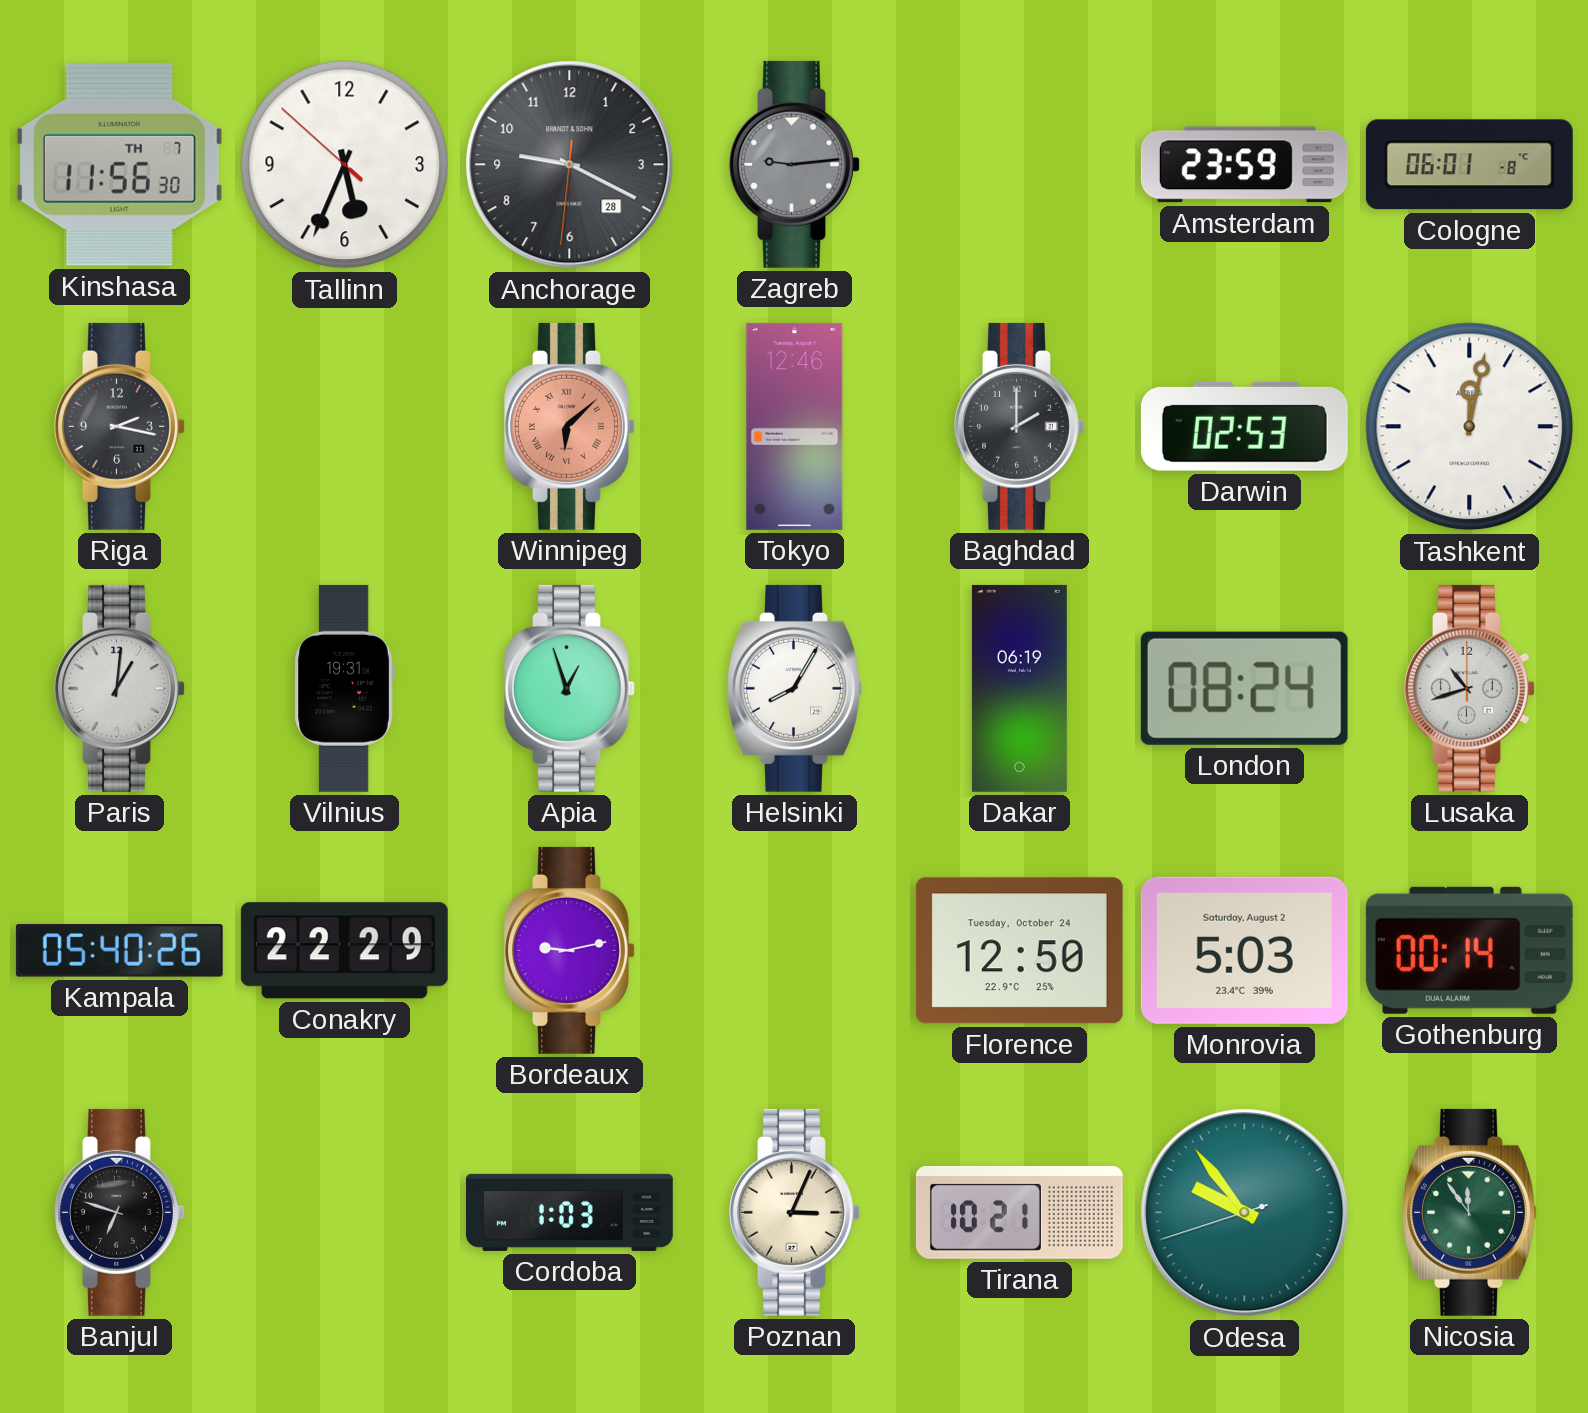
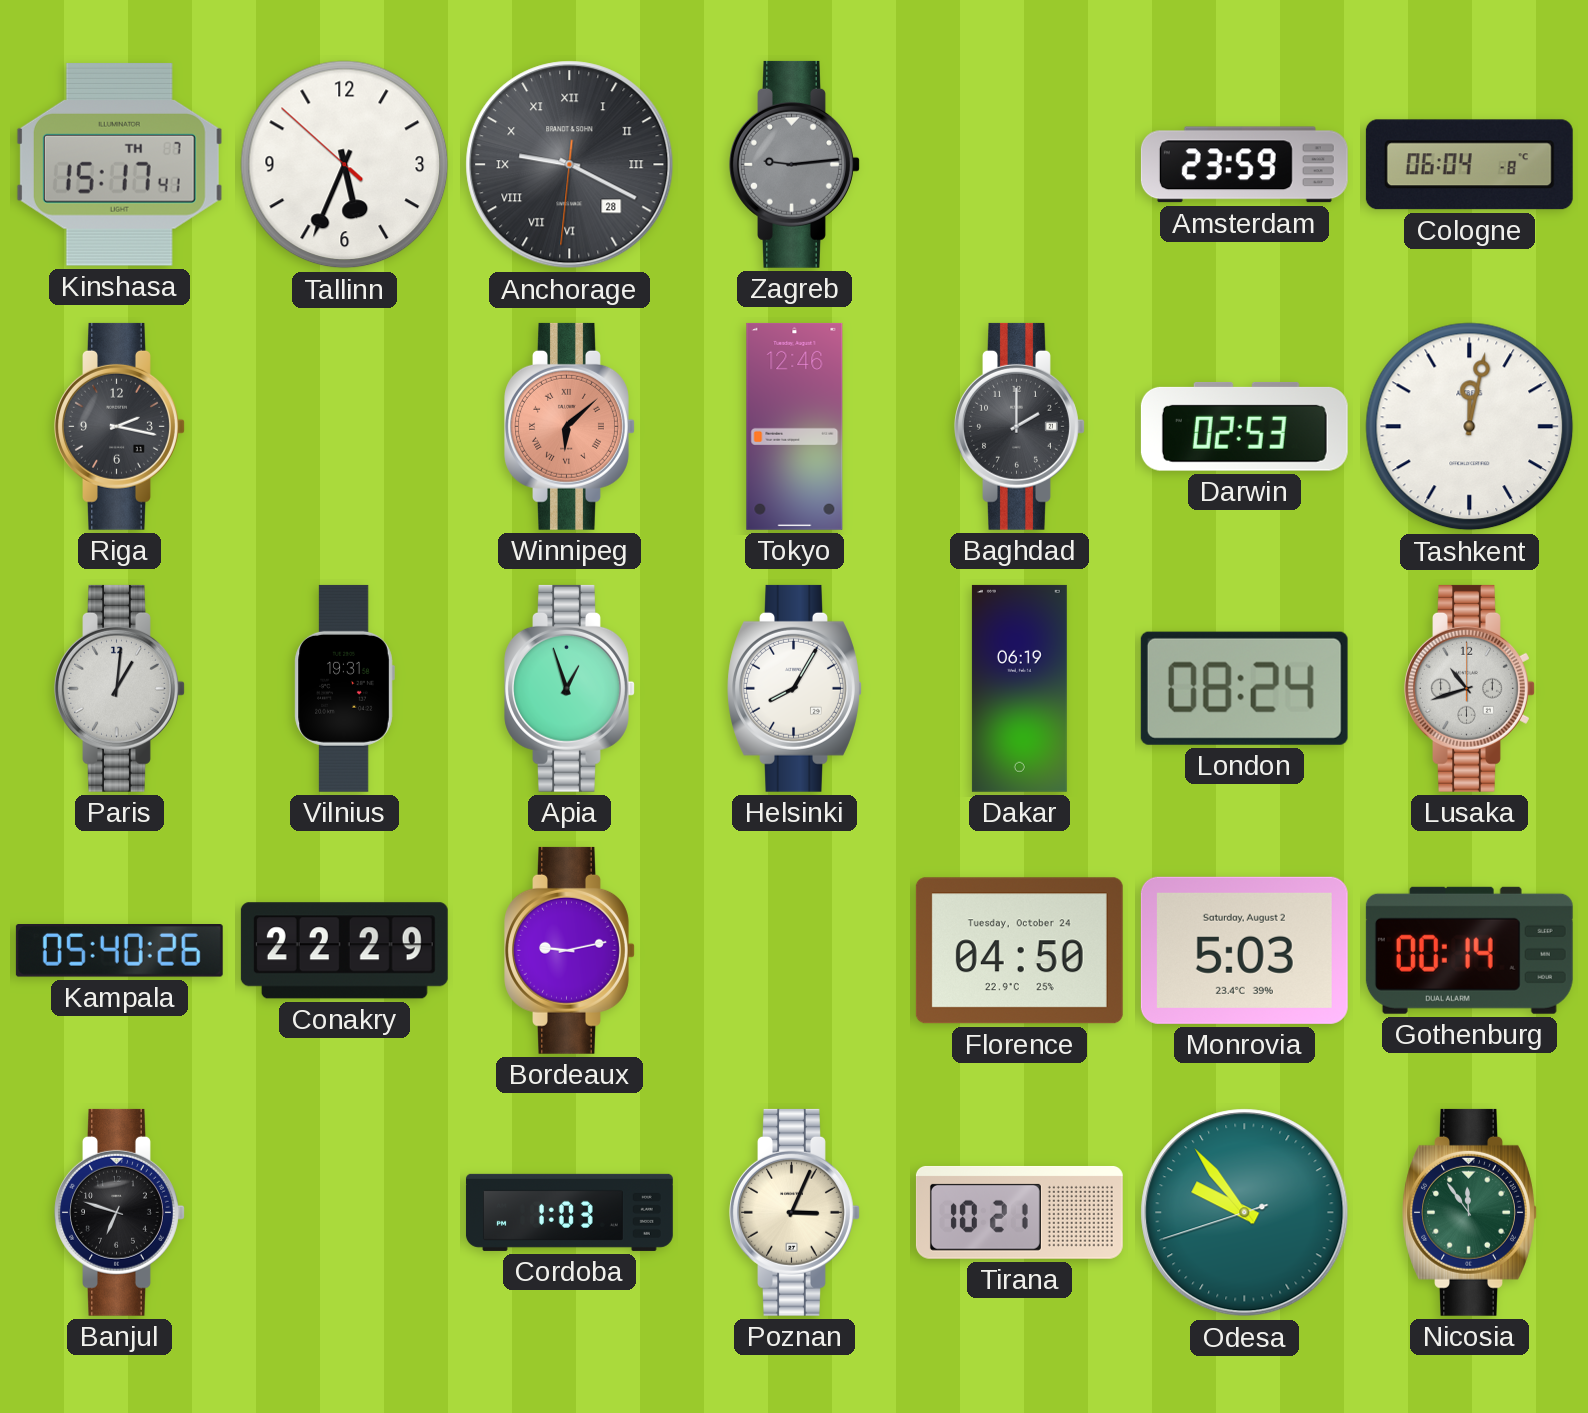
Kinshasa: 11:56 -> 15:17
Anchorage numerals: Arabic -> Roman
Cologne: 06:01 -> 06:04
Florence: 12:50 -> 04:50
